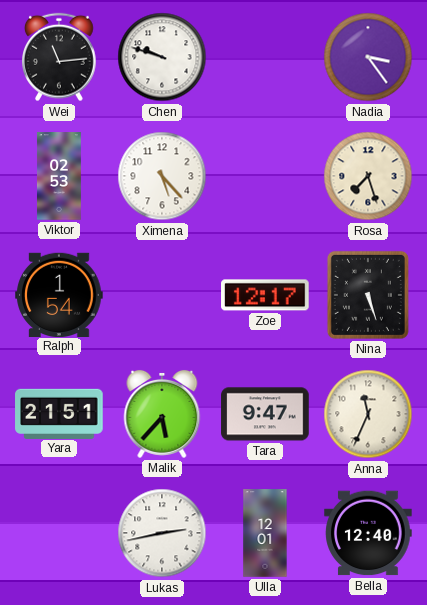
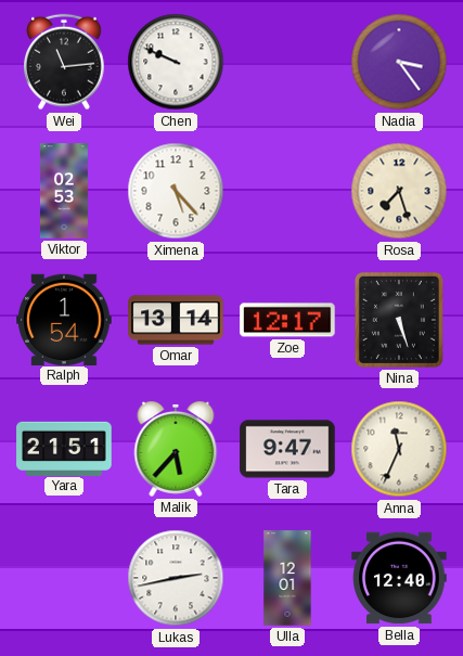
Chen: 9:48 -> 9:49
Omar: none -> 13:14
